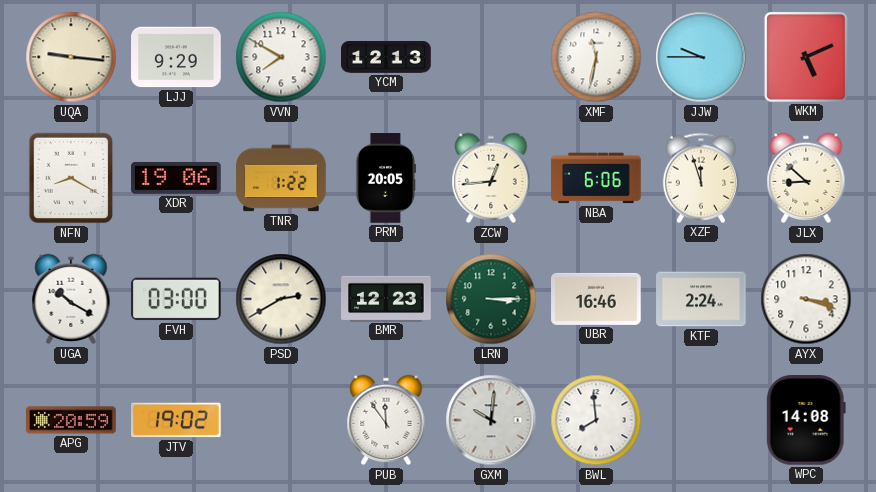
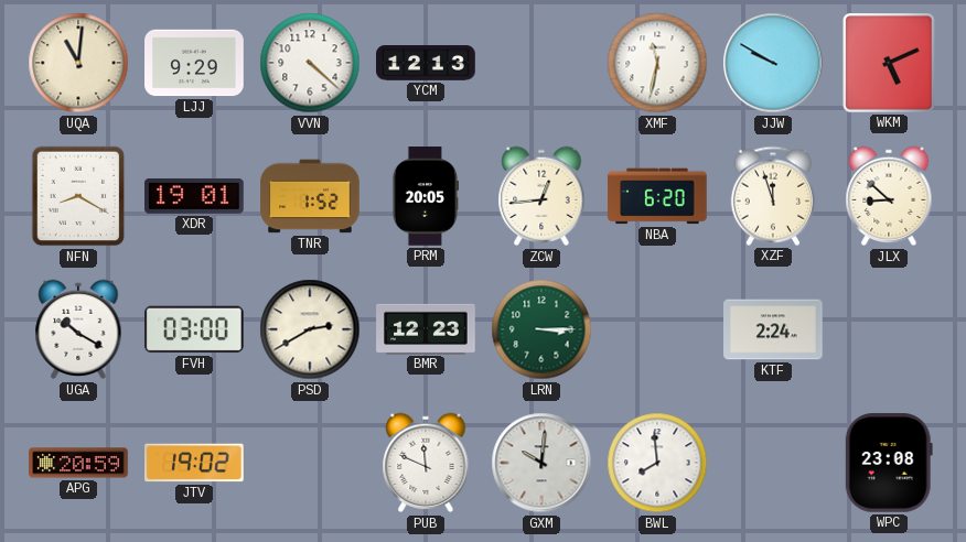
UQA: 9:16 -> 11:01
VVN: 7:50 -> 4:22
JJW: 9:45 -> 9:50
XDR: 19:06 -> 19:01
TNR: 1:22 -> 1:52
NBA: 6:06 -> 6:20
UBR: 16:46 -> none
AYX: 3:18 -> none
PUB: 11:54 -> 11:49
WPC: 14:08 -> 23:08
